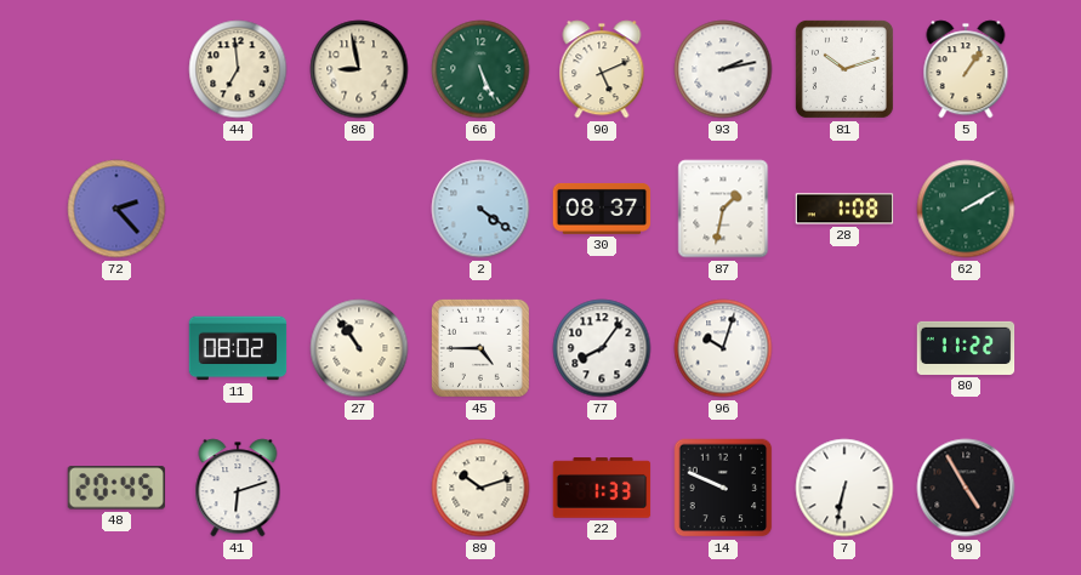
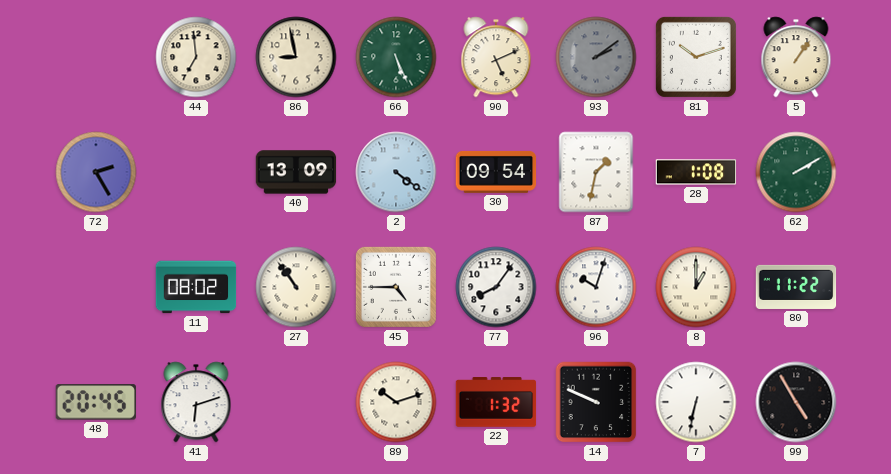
93: 2:13 -> 2:09
93 dial: white -> grey
72: 2:23 -> 2:25
40: none -> 13:09
30: 08:37 -> 09:54
8: none -> 1:00
22: 1:33 -> 1:32
